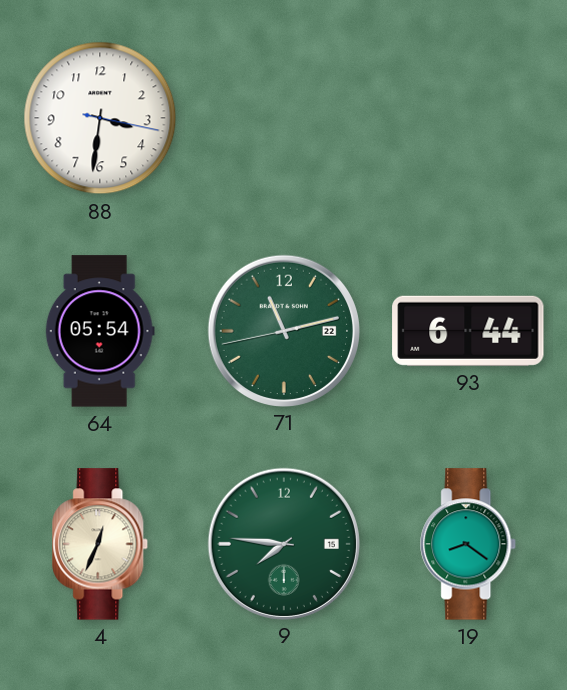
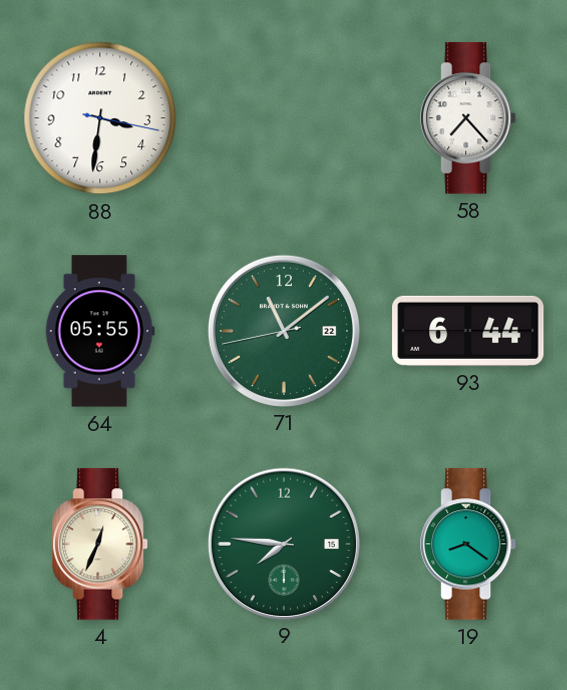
58: none -> 7:23
64: 05:54 -> 05:55
71: 11:12 -> 11:08
